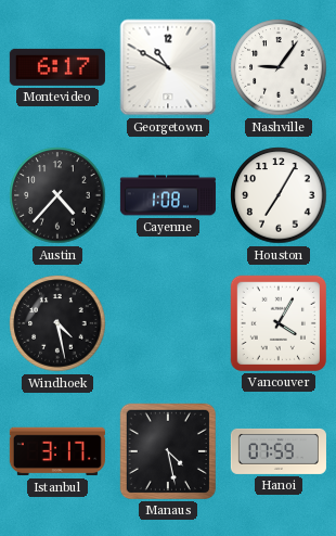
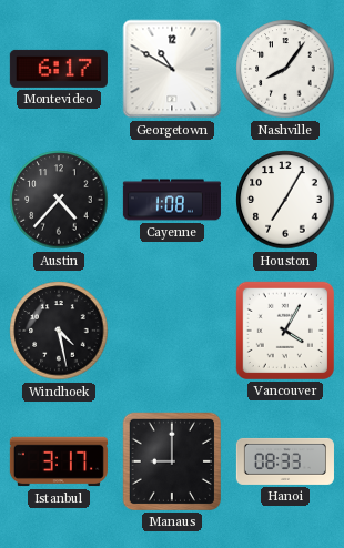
Nashville: 9:06 -> 8:06
Manaus: 4:28 -> 9:00
Hanoi: 07:59 -> 08:33
